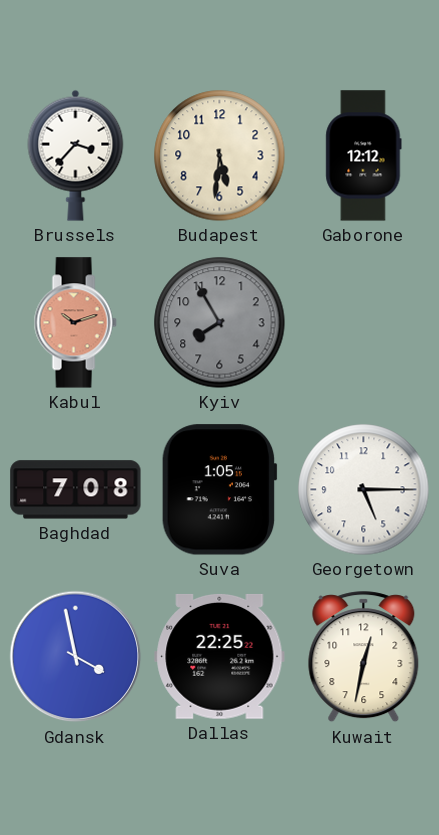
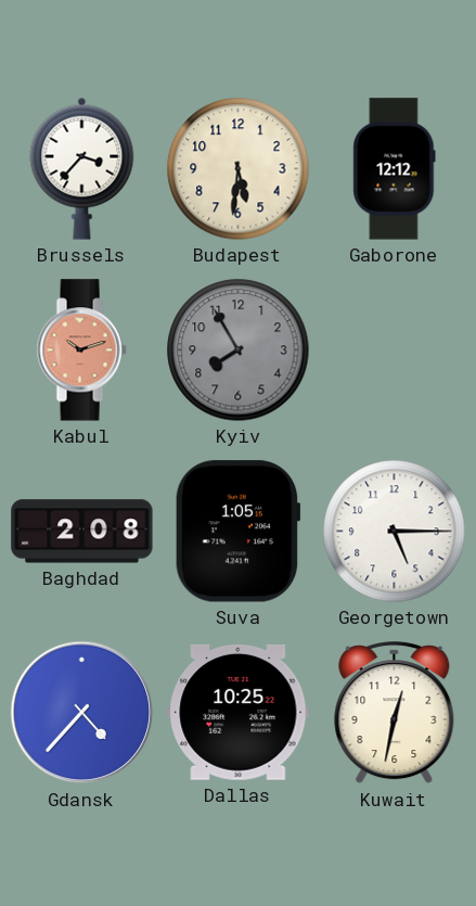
Baghdad: 7:08 -> 2:08
Gdansk: 3:58 -> 4:37
Dallas: 22:25 -> 10:25
